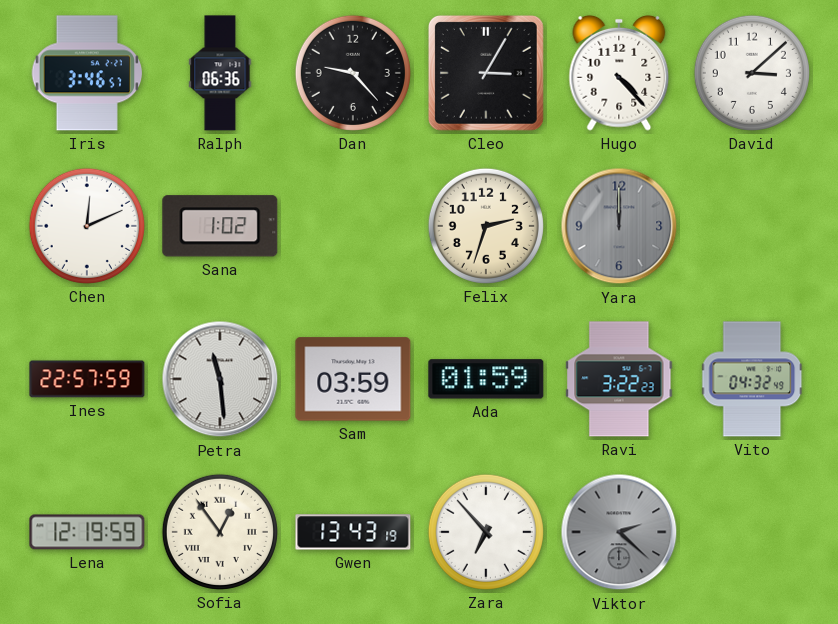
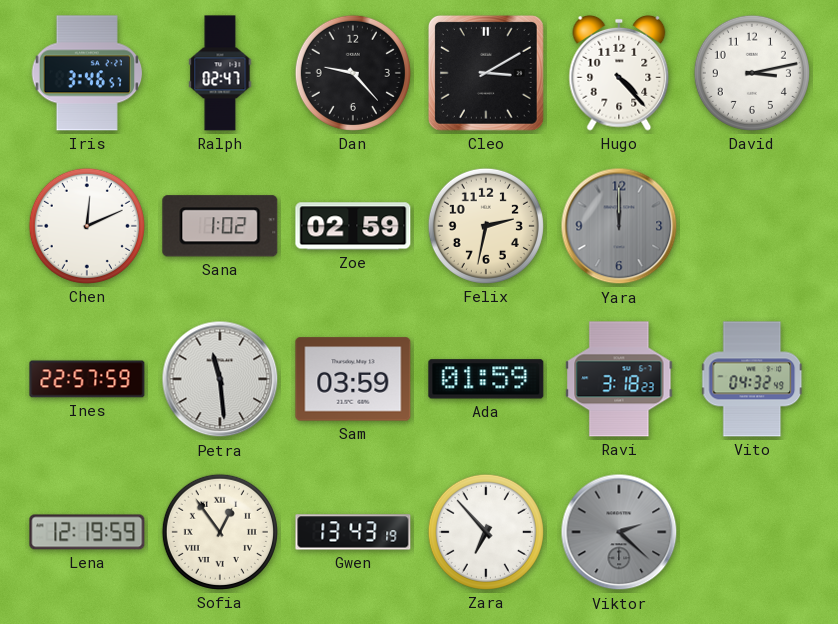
Ralph: 06:36 -> 02:47
Cleo: 3:05 -> 3:10
David: 3:08 -> 3:13
Zoe: none -> 02:59
Felix: 2:33 -> 2:32
Ravi: 3:22 -> 3:18
